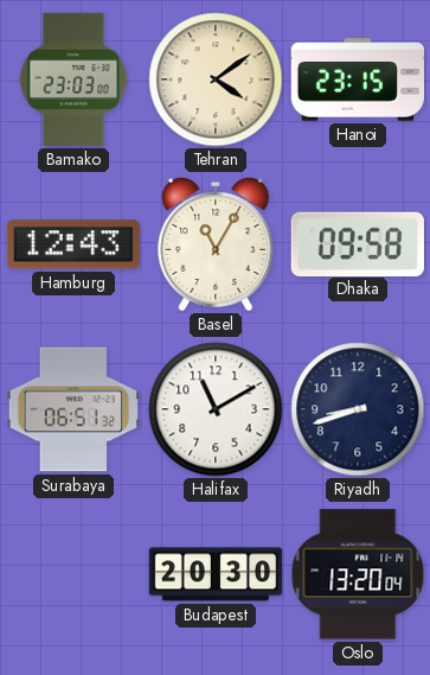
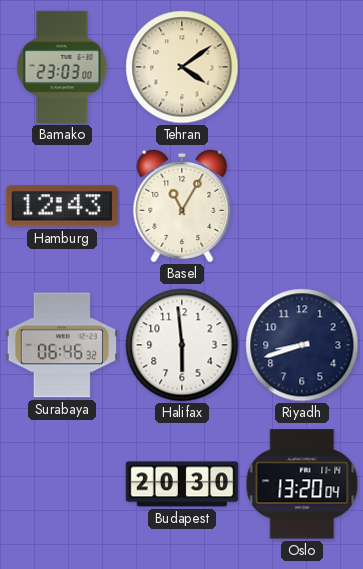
Hanoi: 23:15 -> none
Dhaka: 09:58 -> none
Surabaya: 06:51 -> 06:46
Halifax: 11:10 -> 5:59
